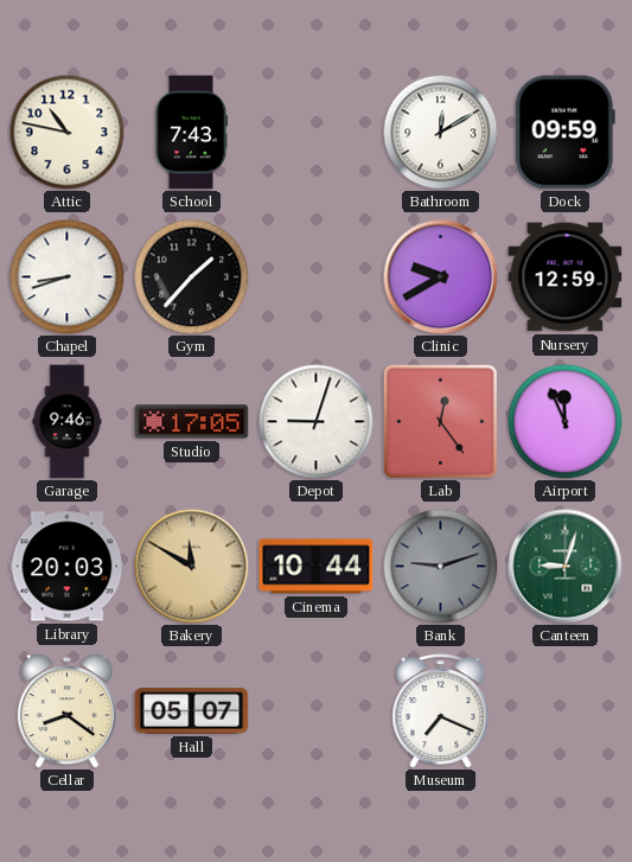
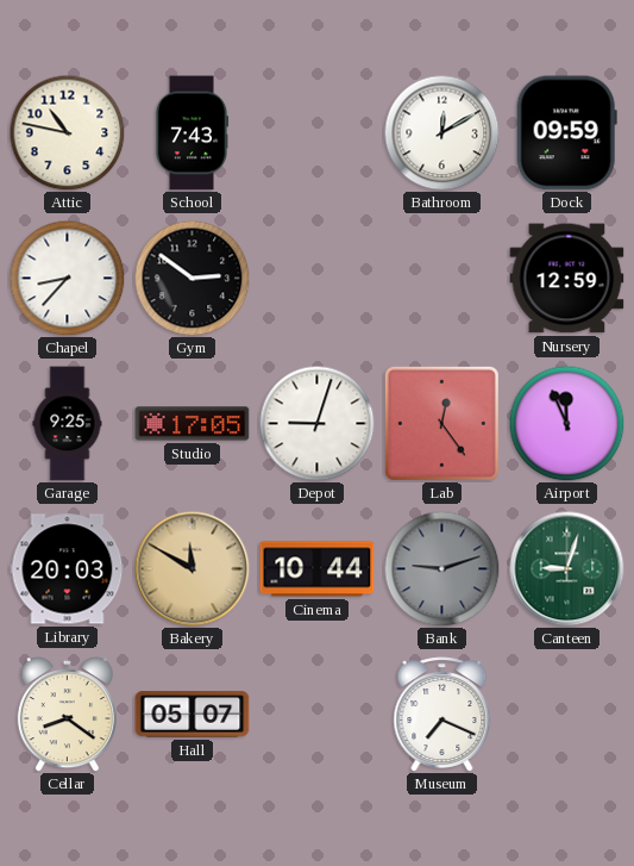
Chapel: 8:42 -> 8:37
Gym: 1:37 -> 2:51
Clinic: 9:40 -> none
Garage: 9:46 -> 9:25
